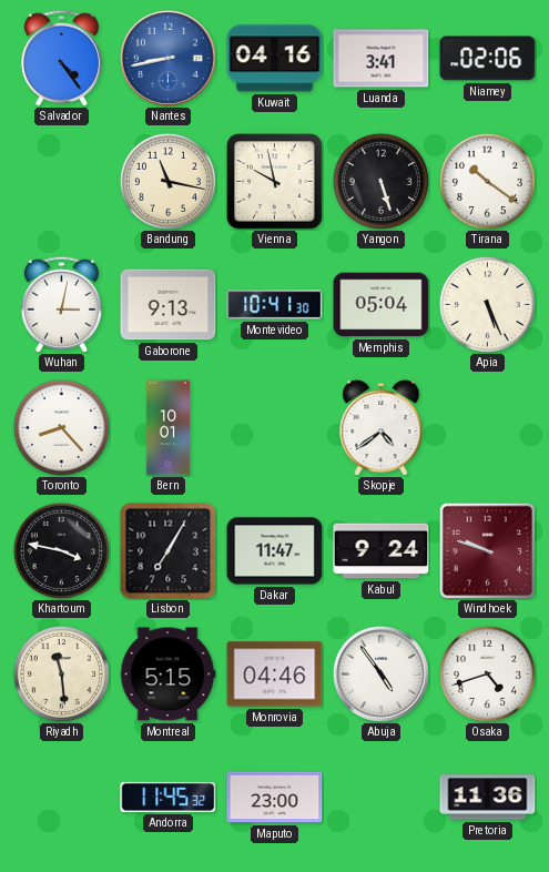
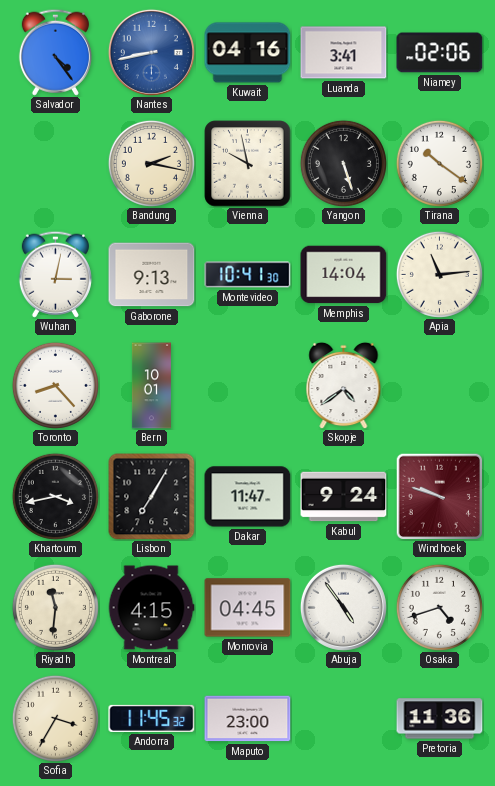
Bandung: 11:17 -> 2:17
Memphis: 05:04 -> 14:04
Apia: 5:26 -> 11:14
Khartoum: 3:47 -> 3:43
Riyadh: 11:29 -> 11:31
Montreal: 5:15 -> 4:15
Monrovia: 04:46 -> 04:45
Sofia: none -> 3:35
